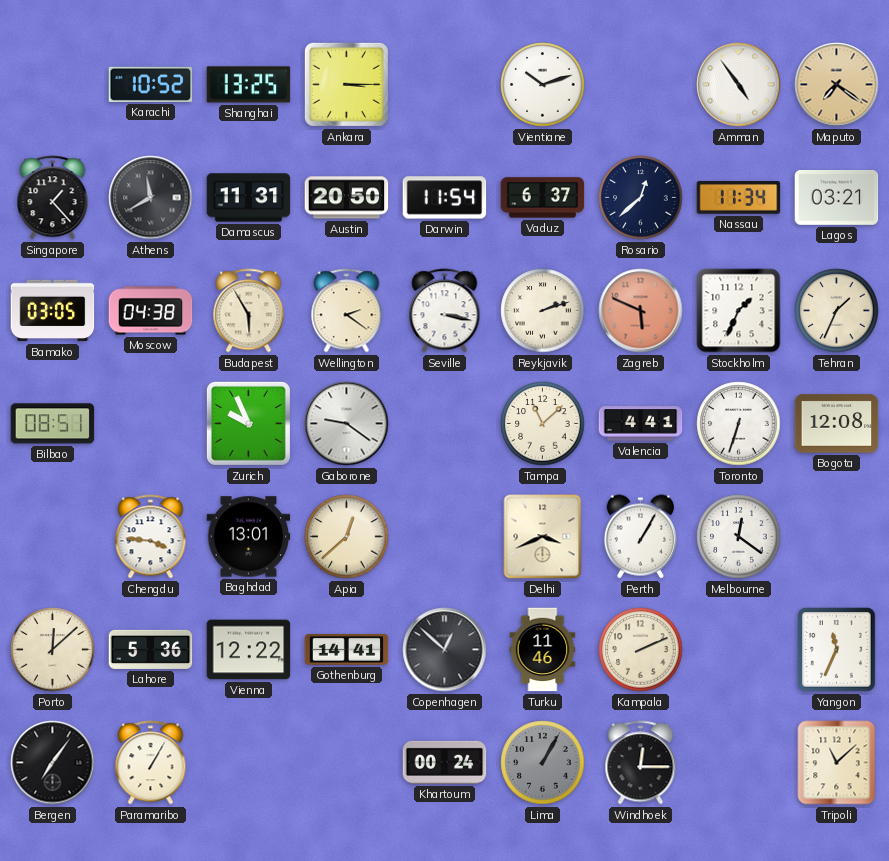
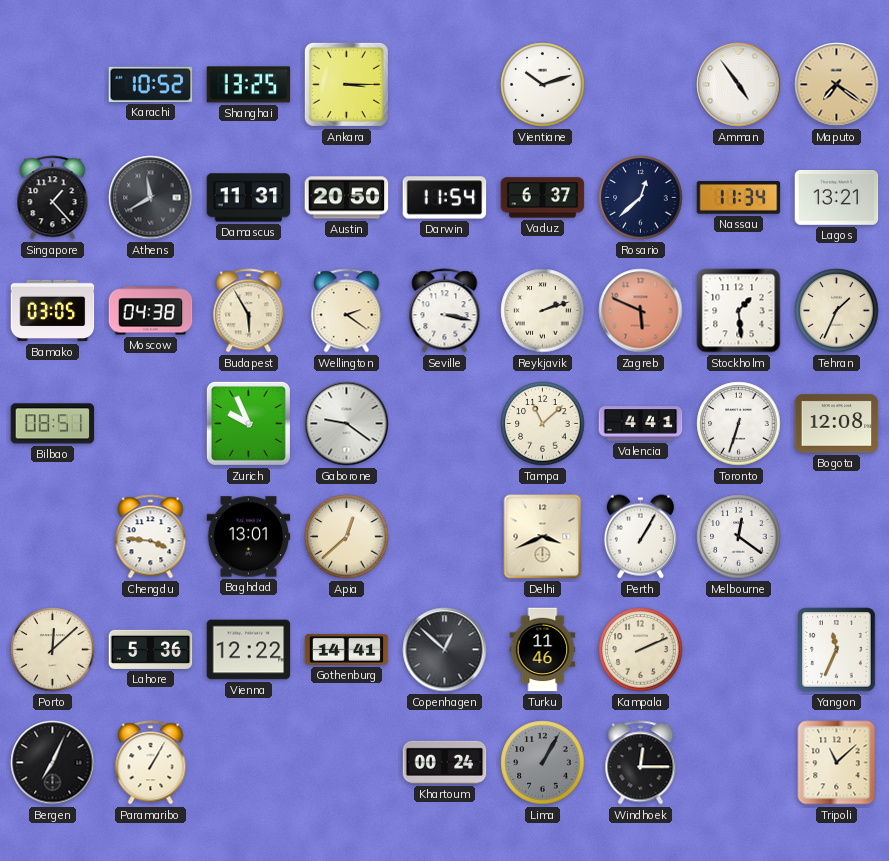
Lagos: 03:21 -> 13:21
Stockholm: 1:34 -> 1:29
Bergen: 7:06 -> 7:04
